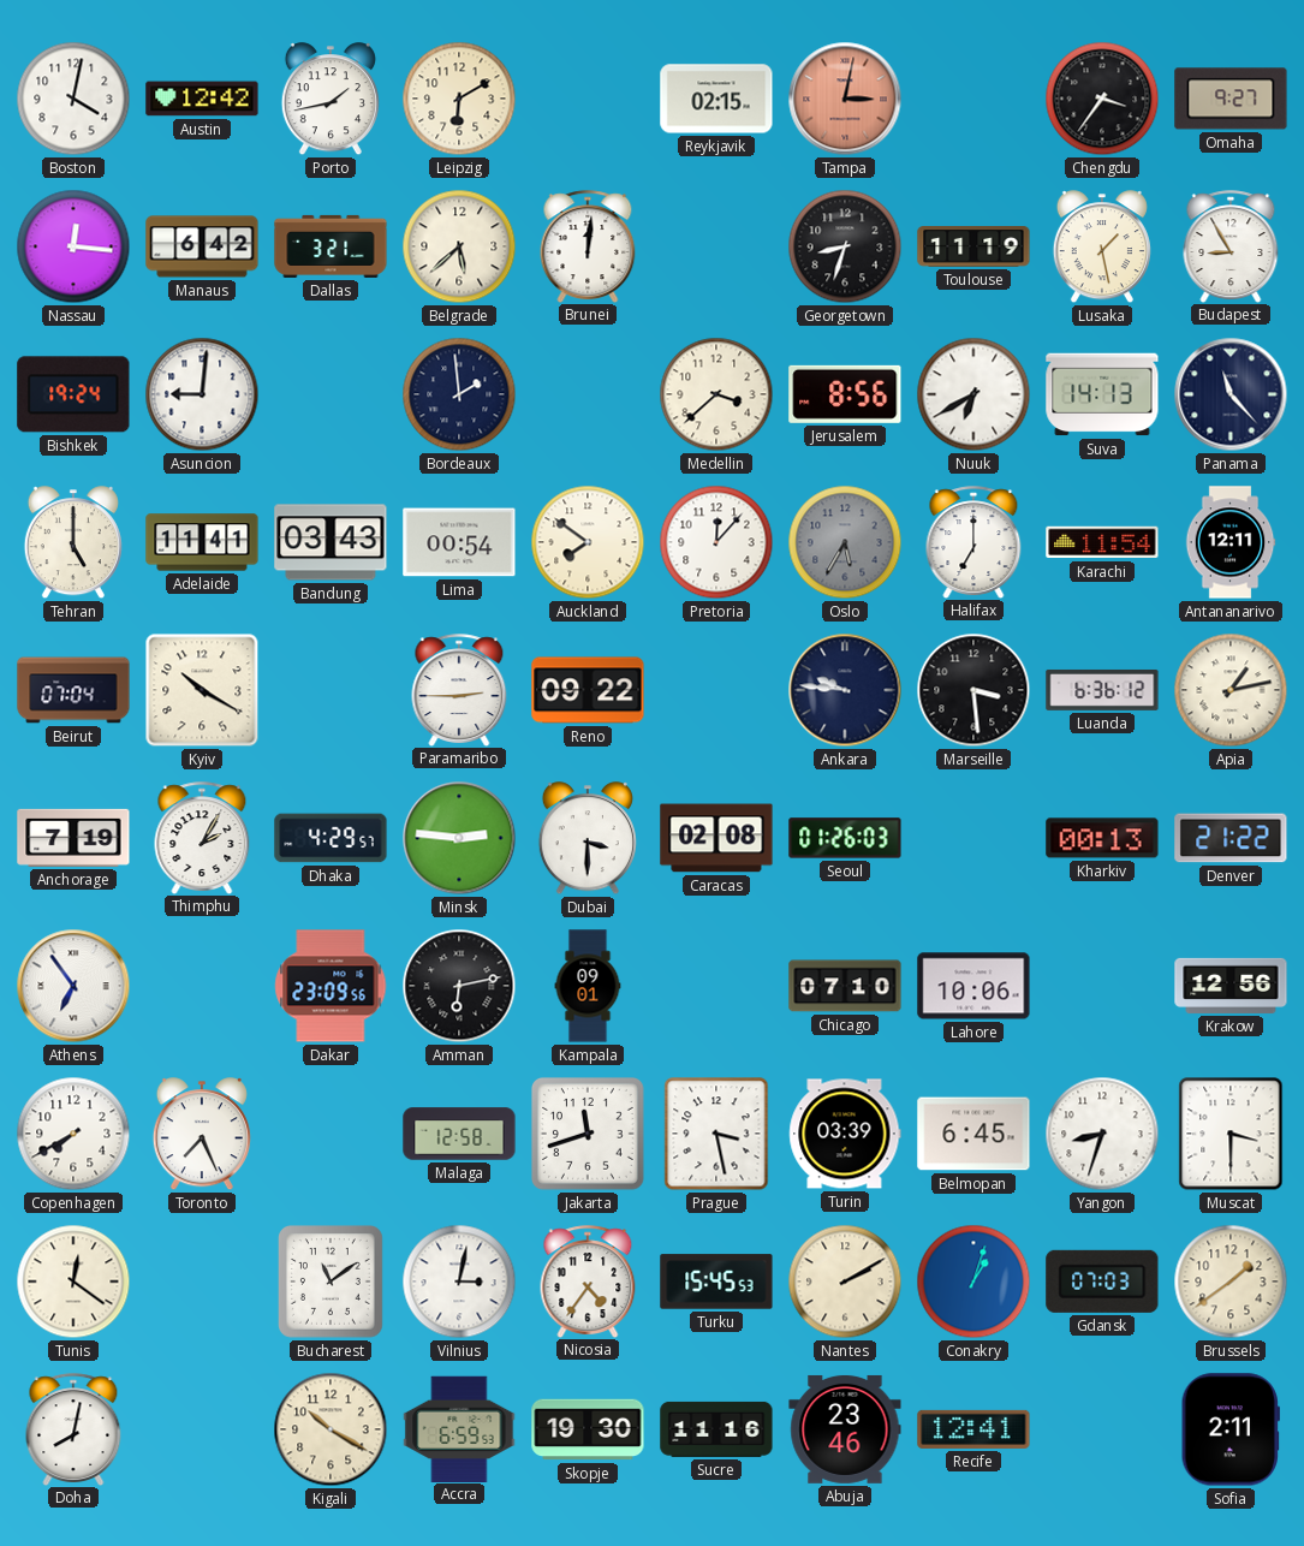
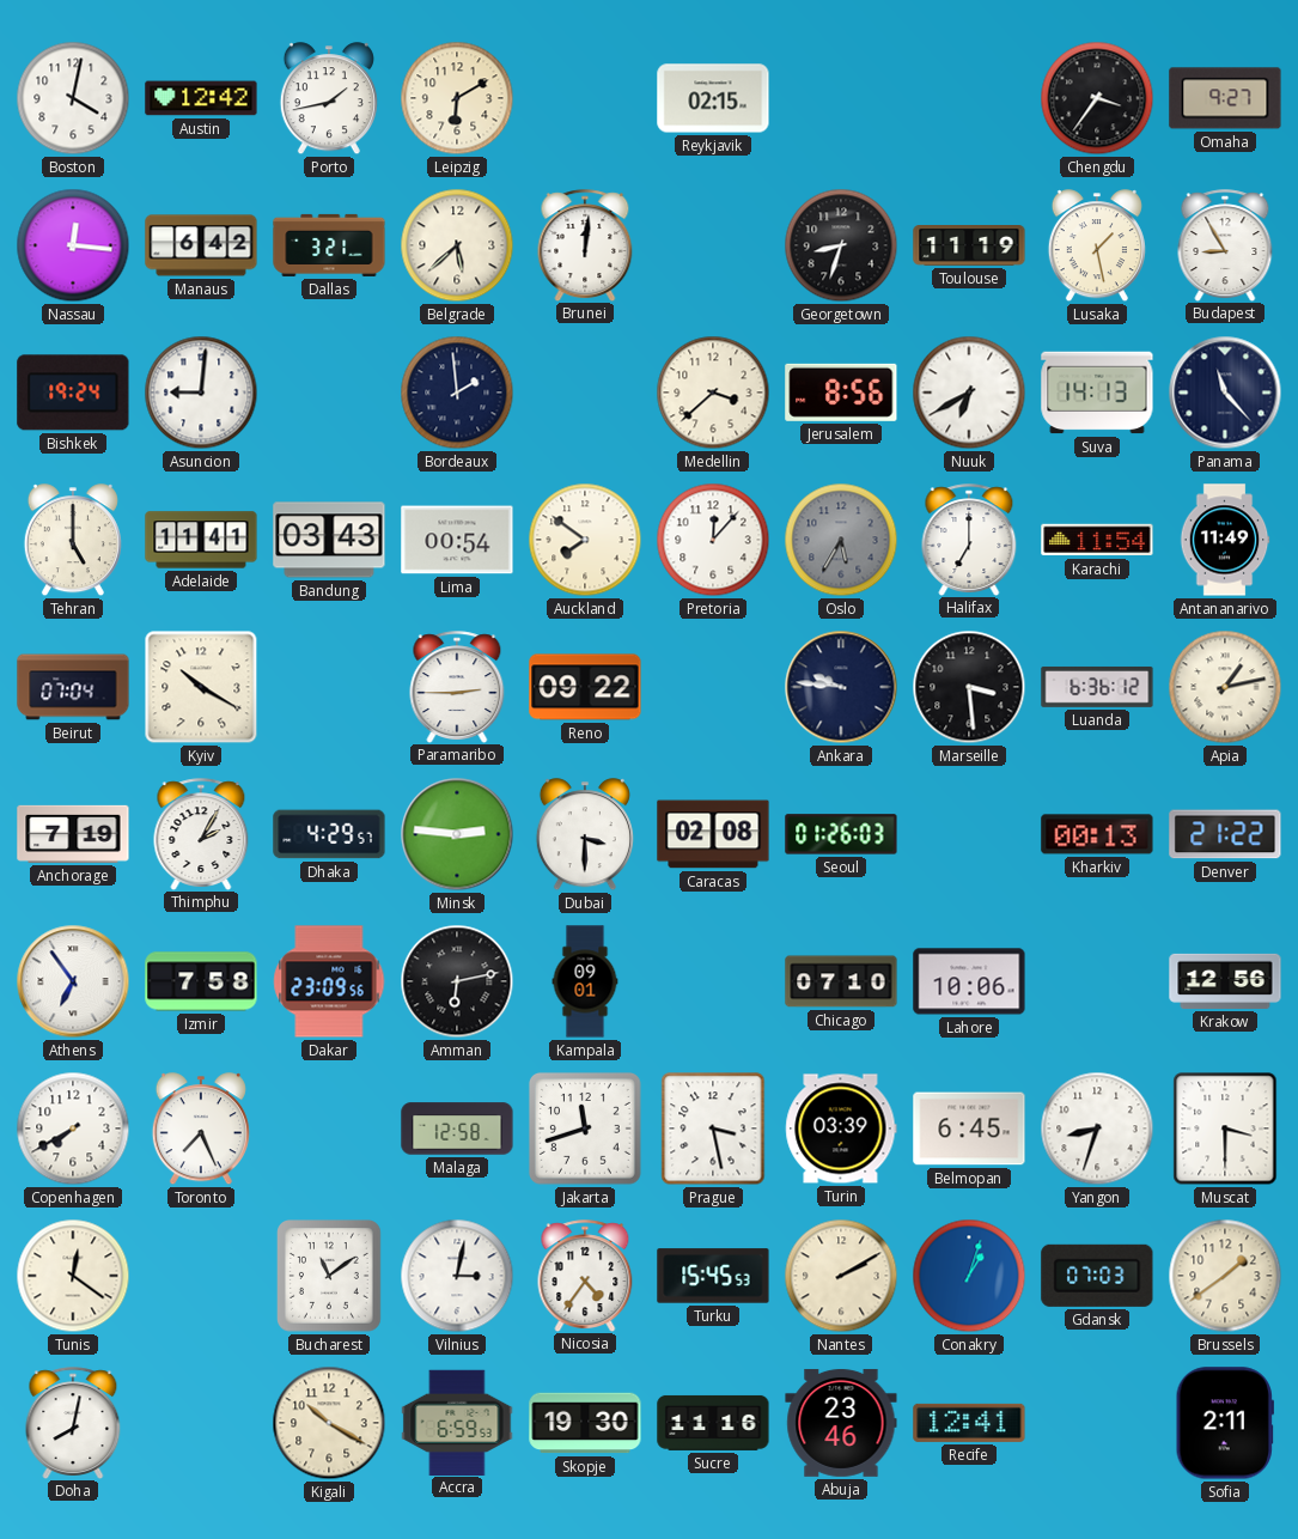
Tampa: 3:02 -> none
Antananarivo: 12:11 -> 11:49
Izmir: none -> 7:58
